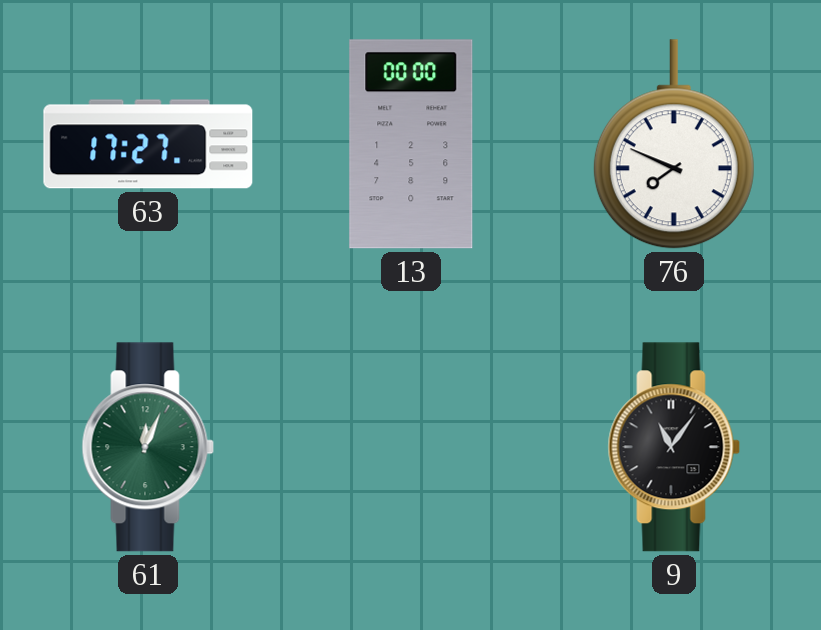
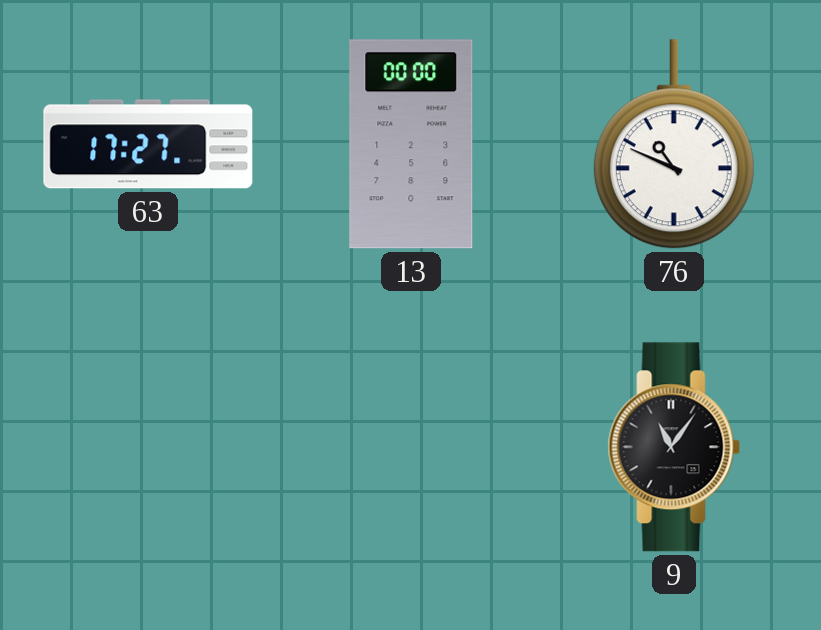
76: 7:49 -> 10:49
61: 12:04 -> none
